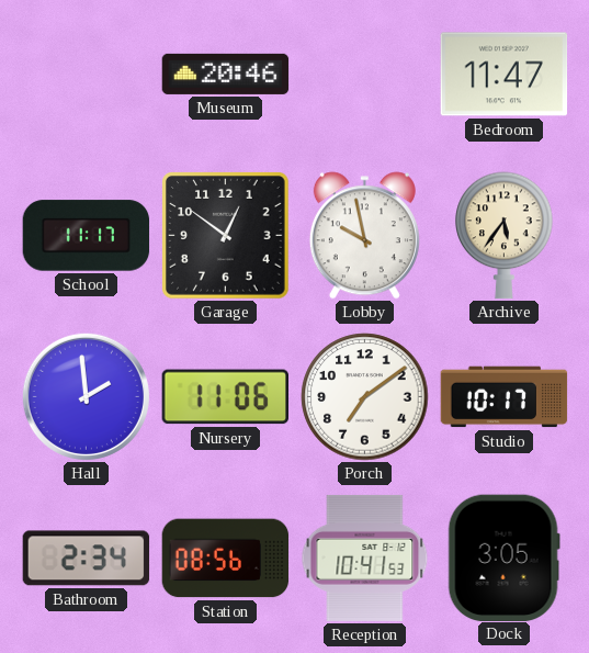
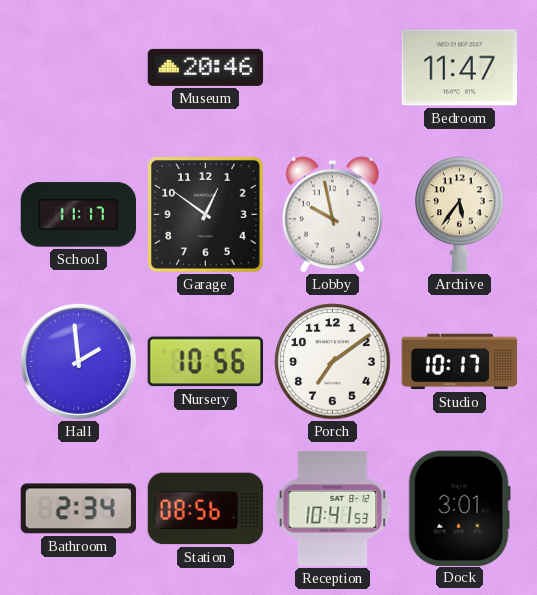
Nursery: 11:06 -> 10:56
Dock: 3:05 -> 3:01
